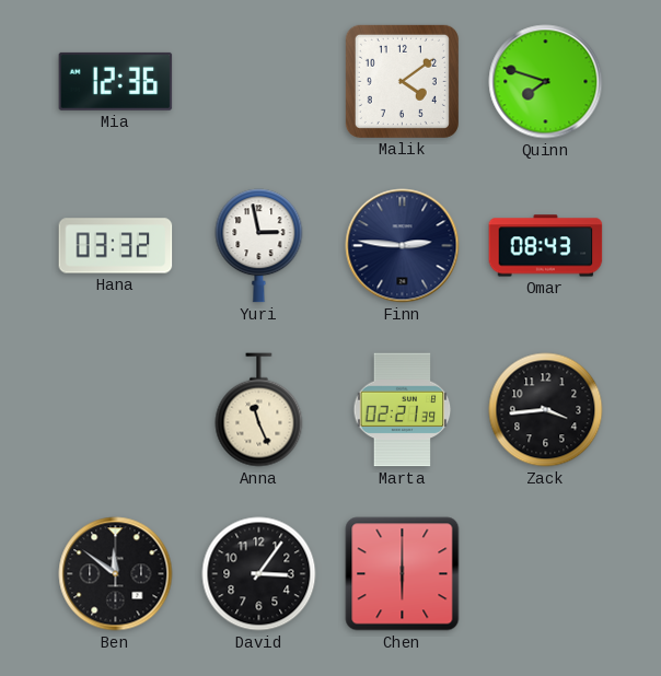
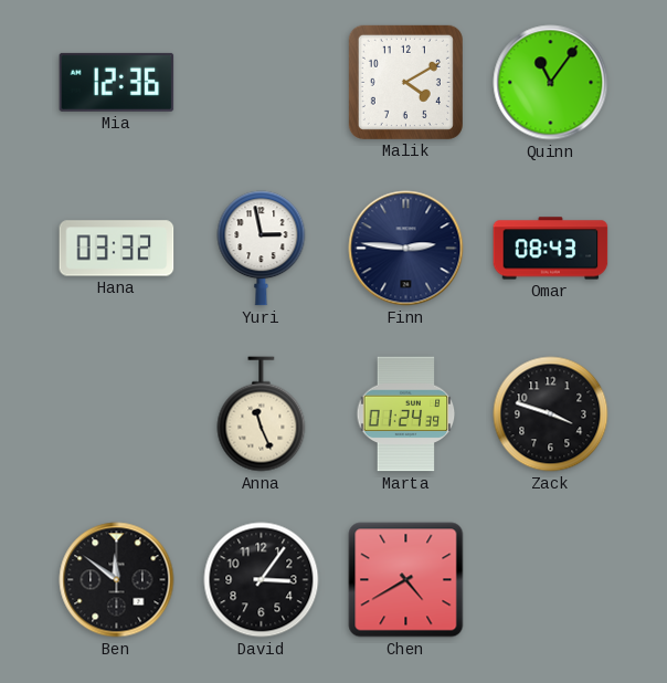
Malik: 4:09 -> 4:10
Quinn: 7:48 -> 11:06
Marta: 02:21 -> 01:24
Zack: 3:44 -> 3:48
Chen: 6:00 -> 4:40
